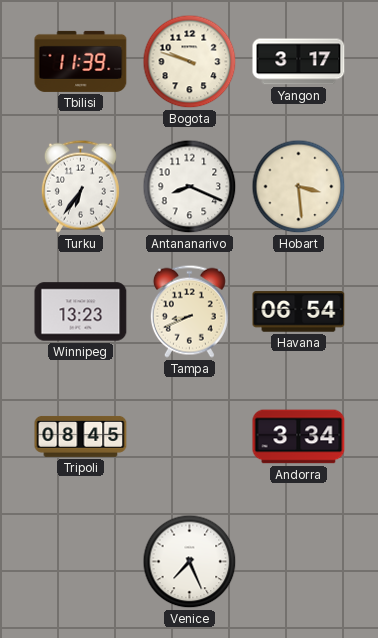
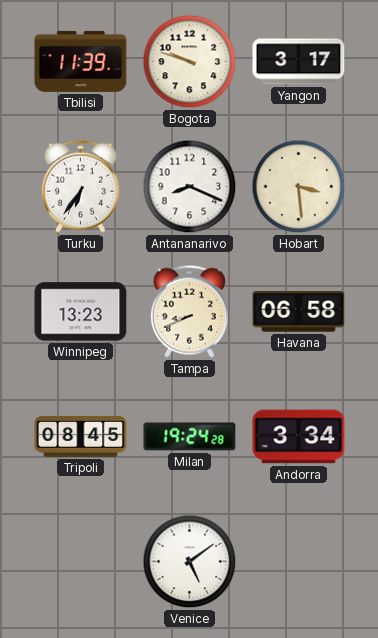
Havana: 06:54 -> 06:58
Milan: none -> 19:24
Venice: 7:26 -> 5:09
